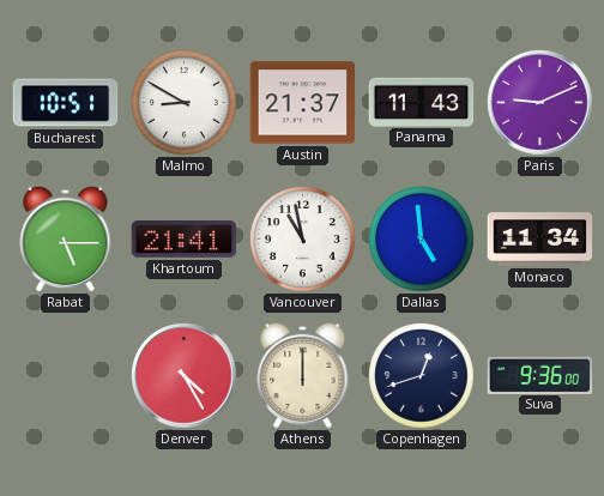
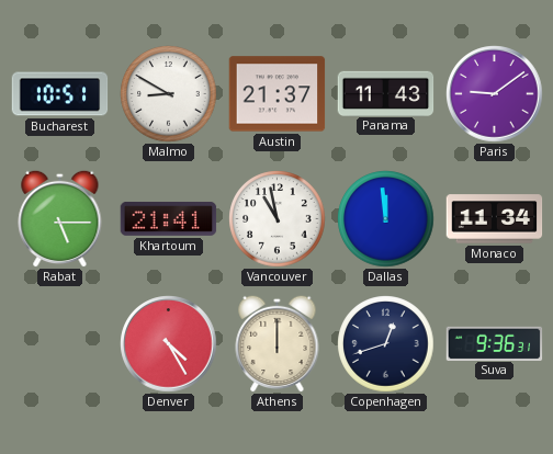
Paris: 9:11 -> 9:09
Dallas: 4:59 -> 11:59
Suva: 9:36:00 -> 9:36:31
